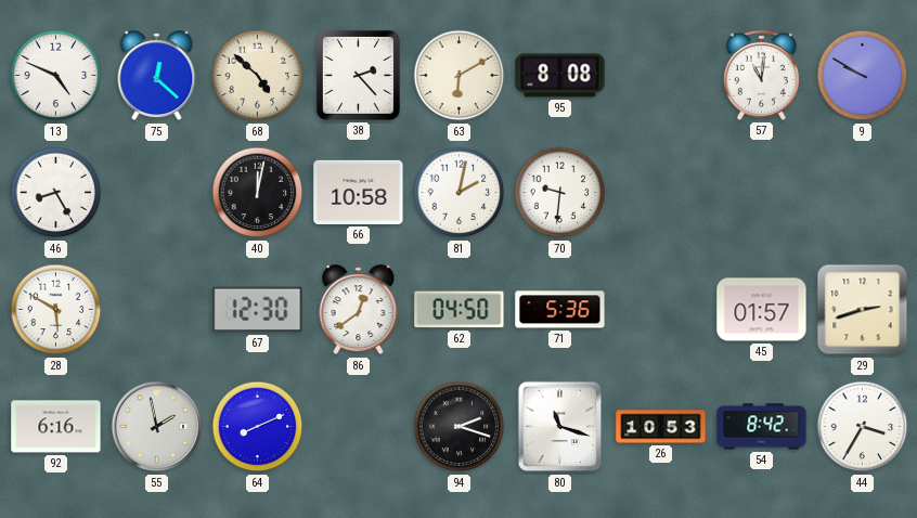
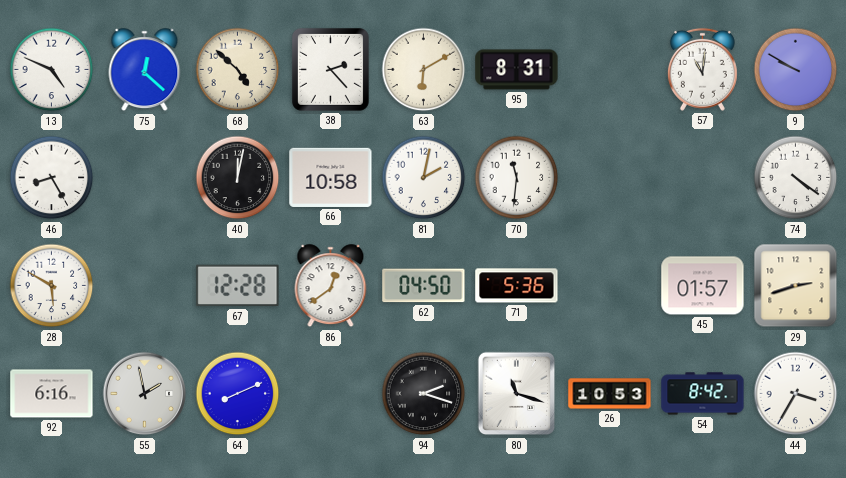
95: 8:08 -> 8:31
70: 9:31 -> 11:31
74: none -> 4:21
67: 12:30 -> 12:28
